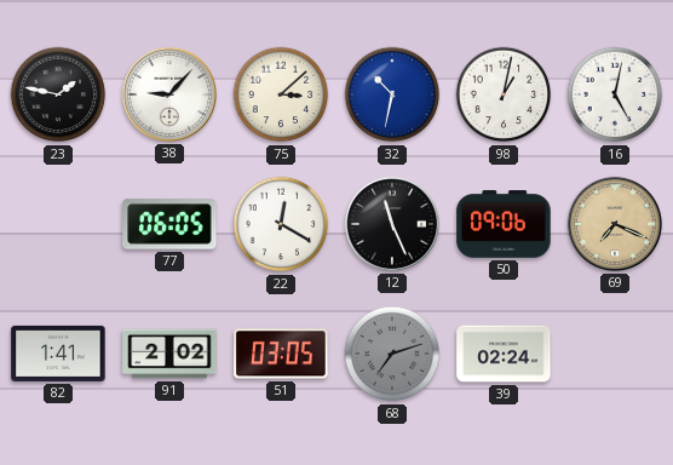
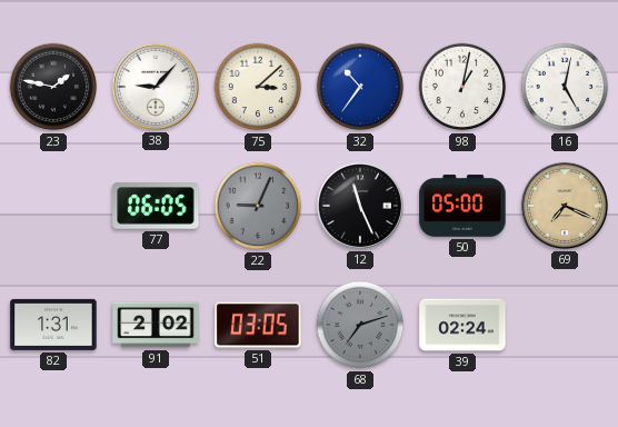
32: 10:32 -> 10:36
22: 12:20 -> 9:04
22 dial: white -> grey
50: 09:06 -> 05:00
82: 1:41 -> 1:31
